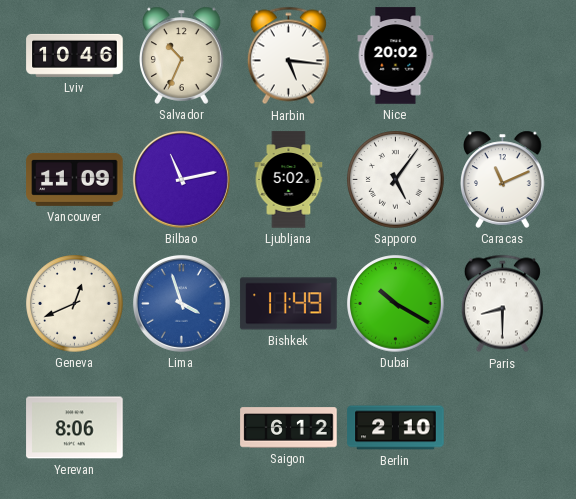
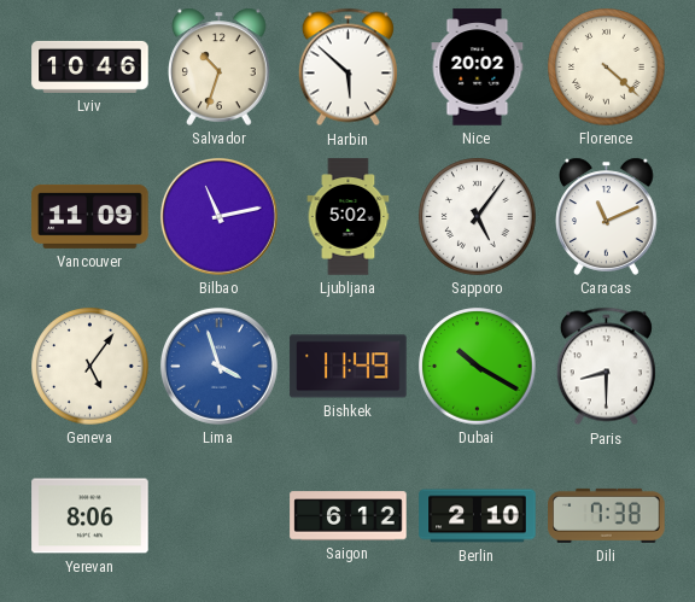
Salvador: 10:34 -> 10:33
Harbin: 5:16 -> 5:52
Florence: none -> 4:22
Geneva: 12:41 -> 5:06
Dili: none -> 7:38
